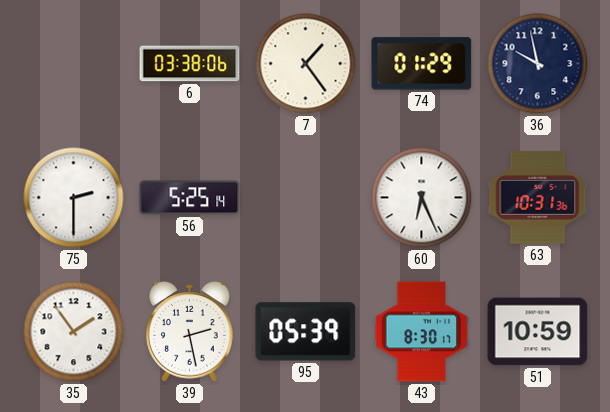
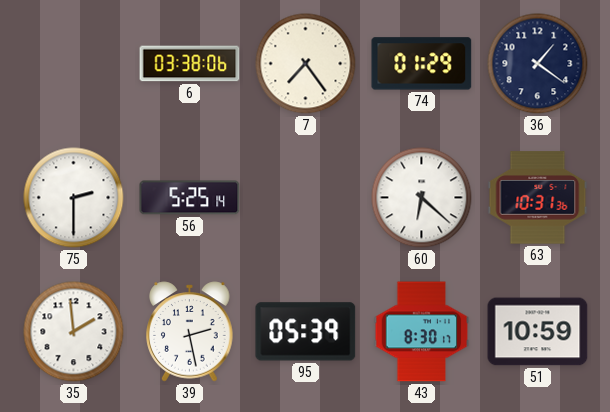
7: 1:24 -> 7:24
36: 9:58 -> 1:21
60: 6:26 -> 6:22
35: 1:54 -> 1:59
